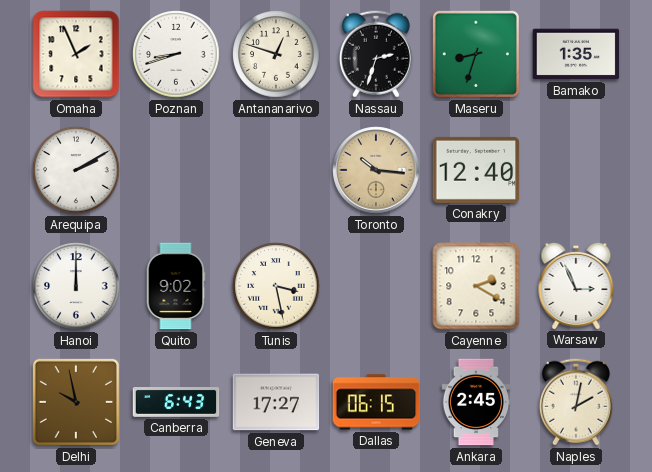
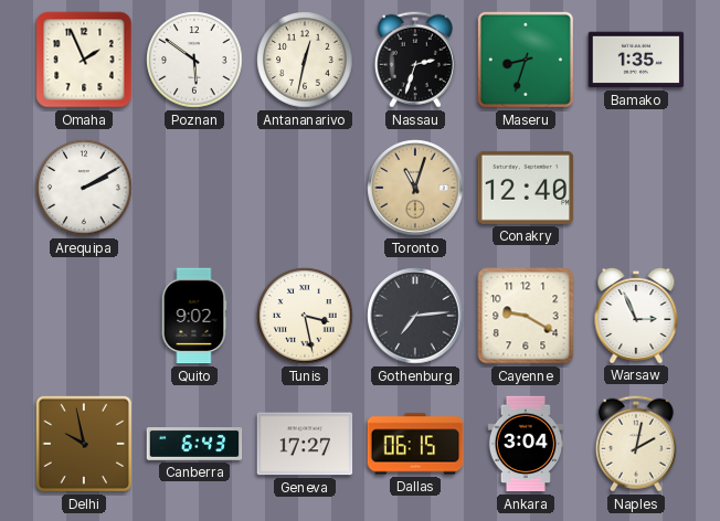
Poznan: 8:42 -> 5:51
Antananarivo: 12:48 -> 12:32
Toronto: 10:16 -> 11:03
Hanoi: 12:00 -> none
Gothenburg: none -> 7:14
Cayenne: 2:20 -> 9:20
Ankara: 2:45 -> 3:04
